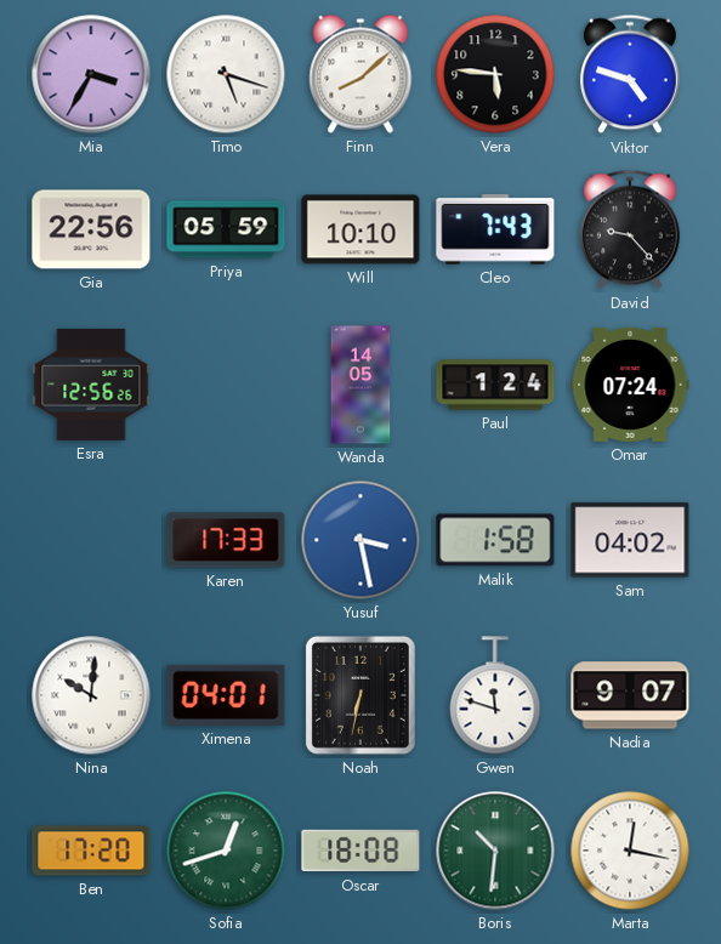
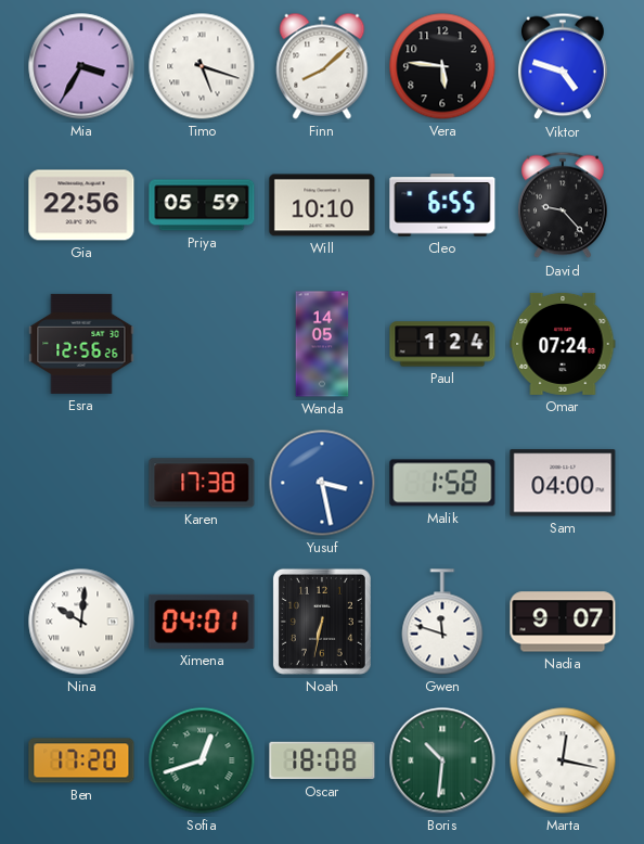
Cleo: 7:43 -> 6:55
Karen: 17:33 -> 17:38
Sam: 04:02 -> 04:00
